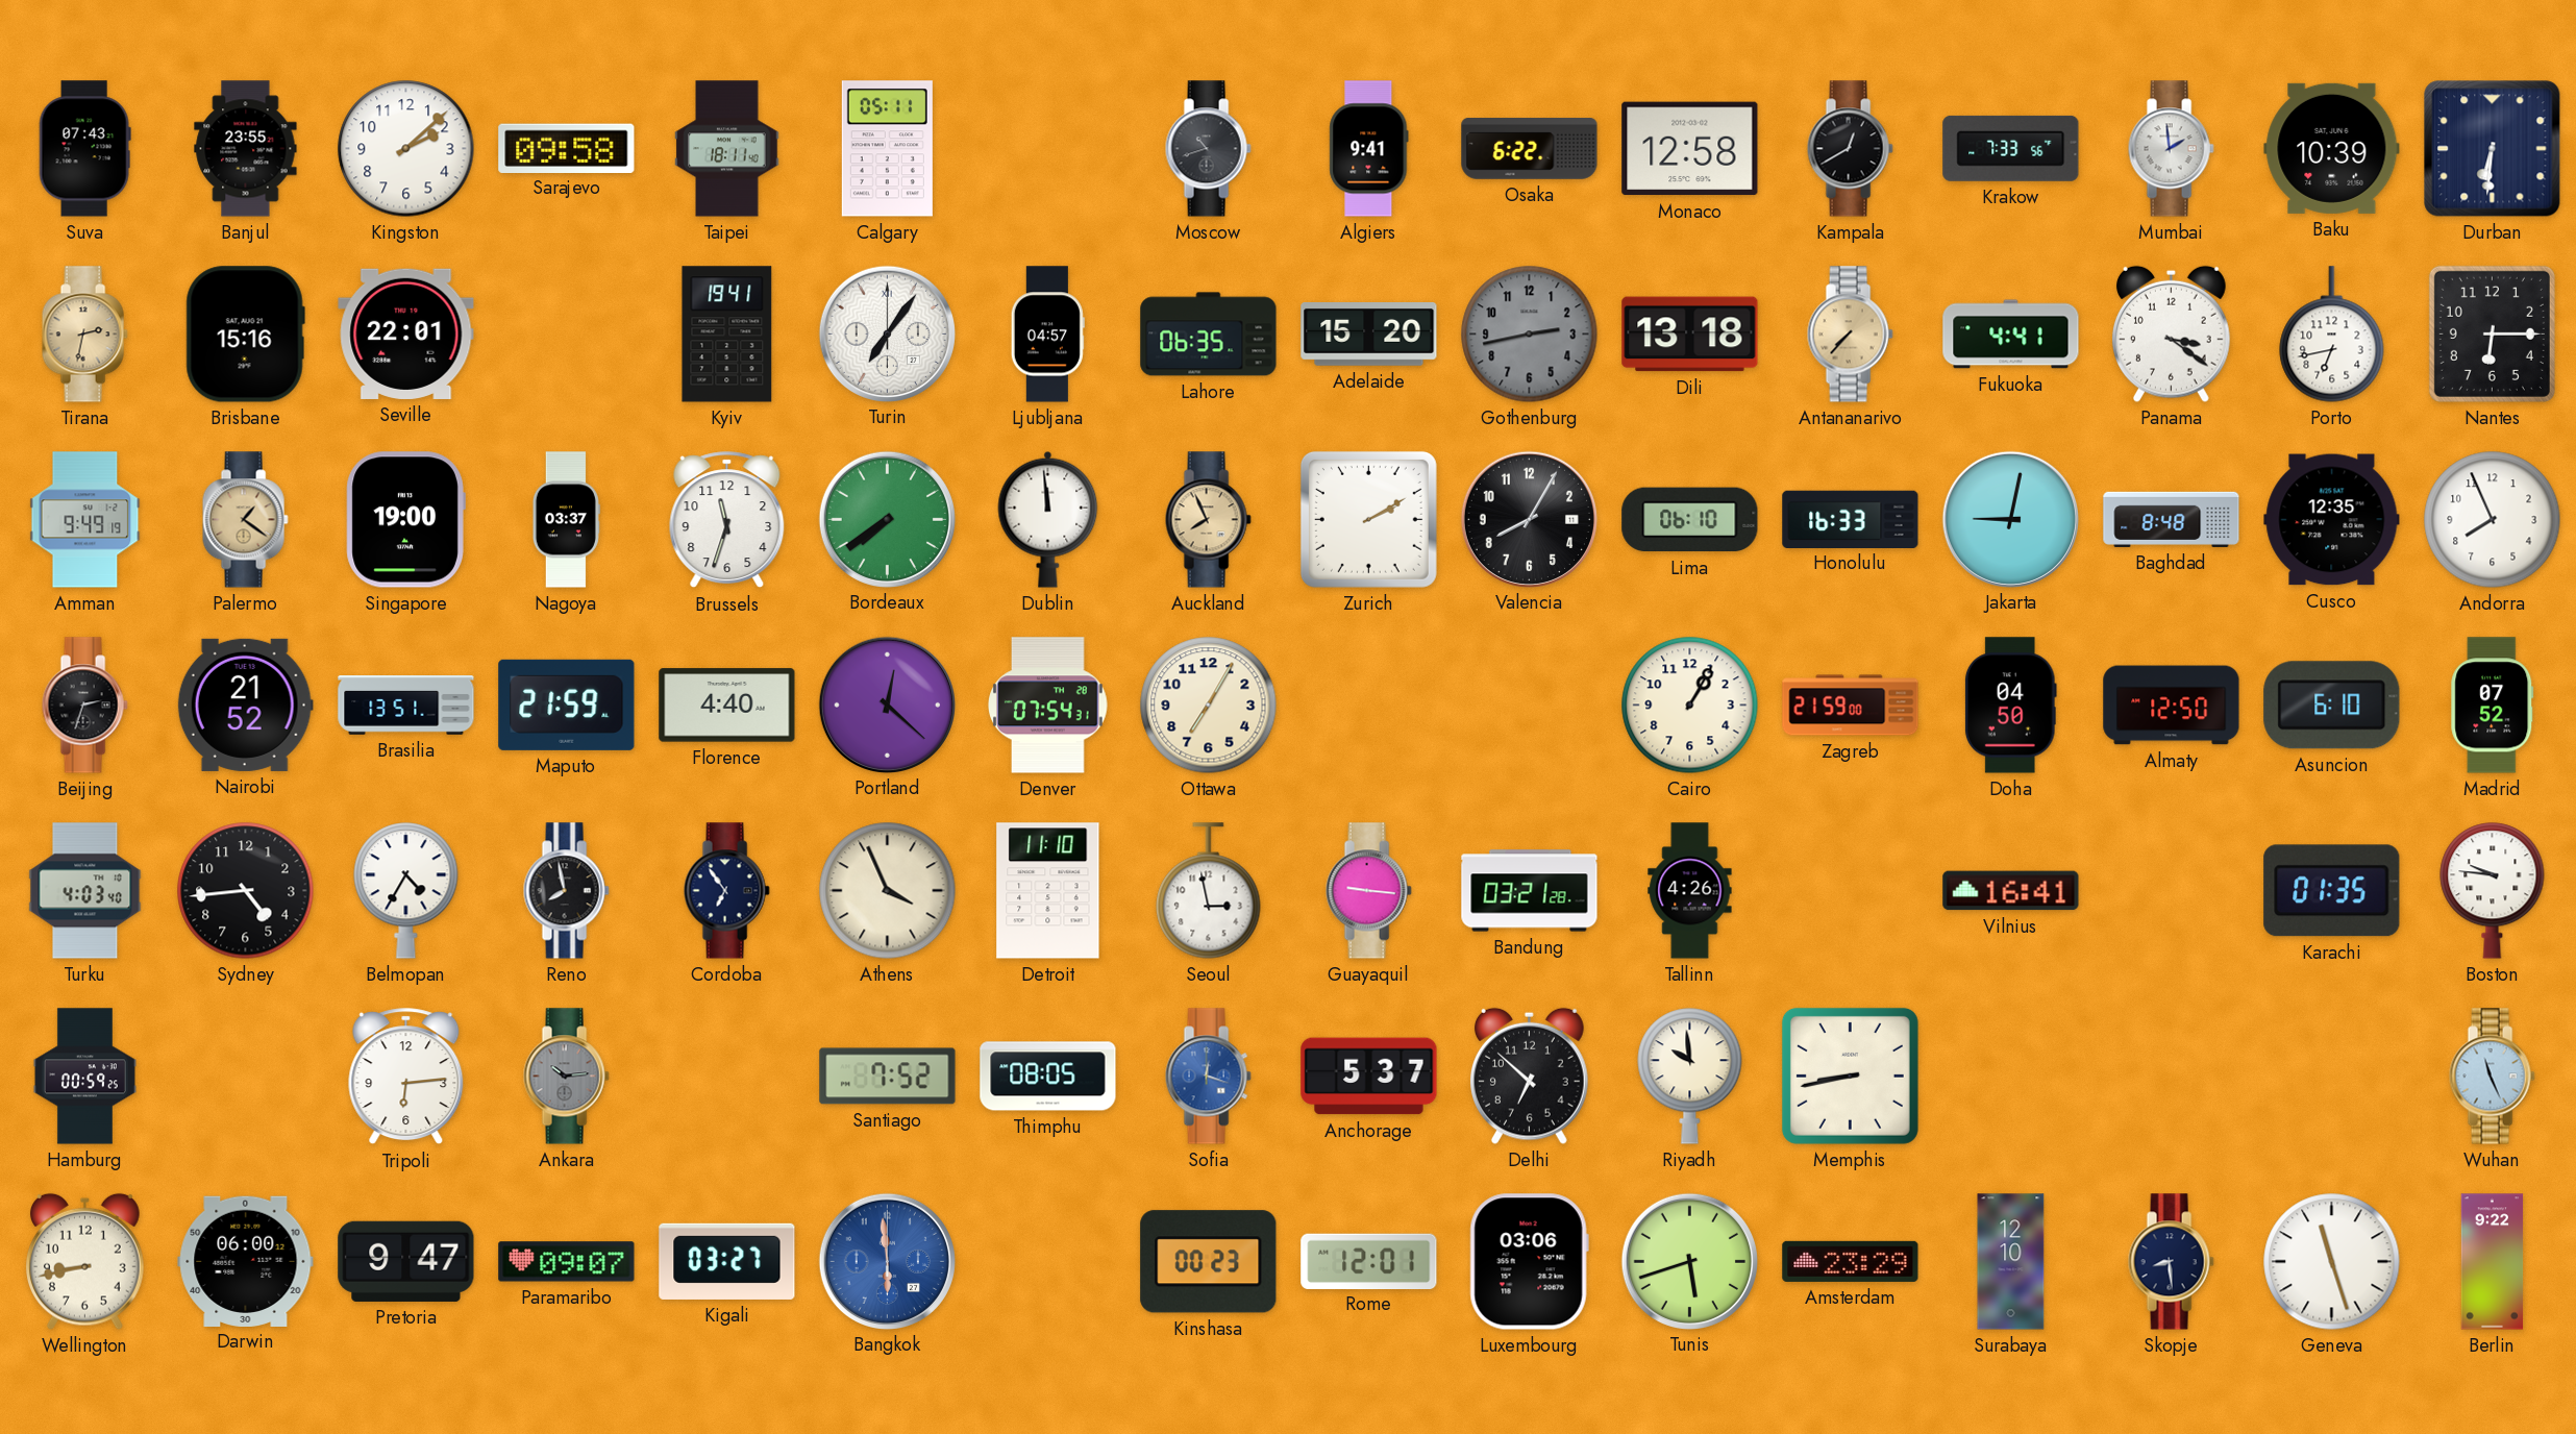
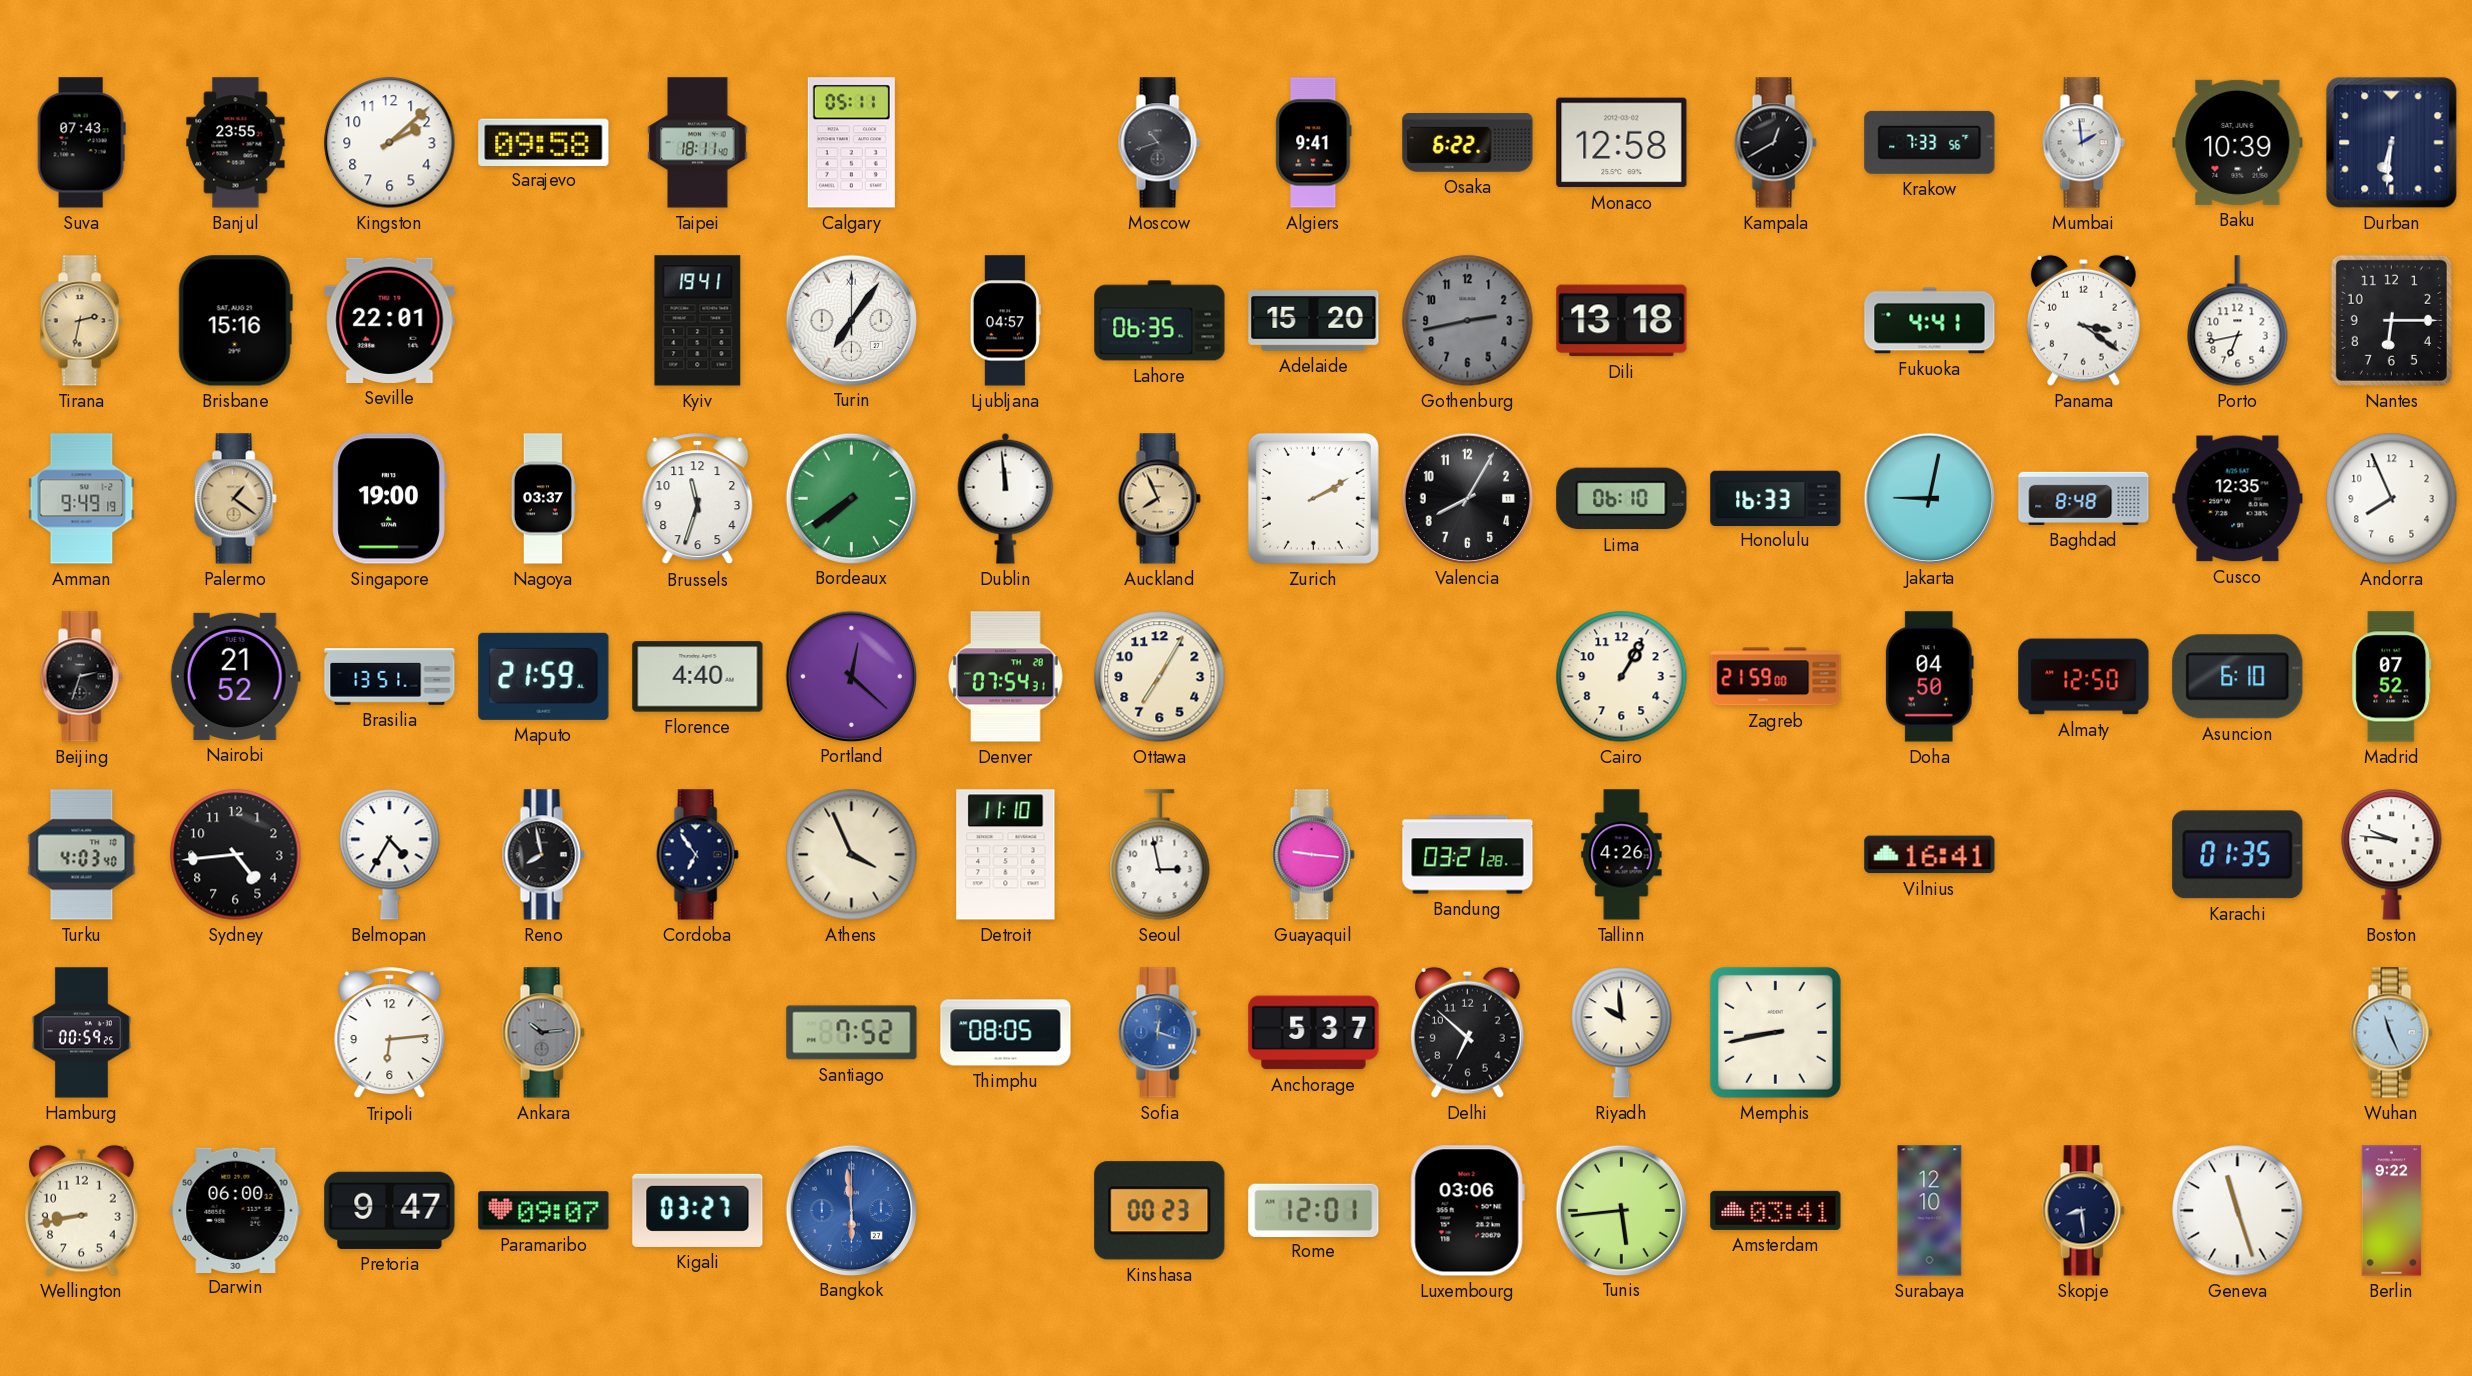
Antananarivo: 7:37 -> none
Tunis: 5:42 -> 5:44
Amsterdam: 23:29 -> 03:41
